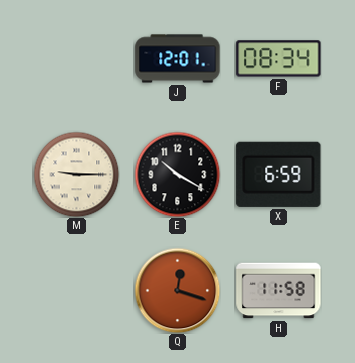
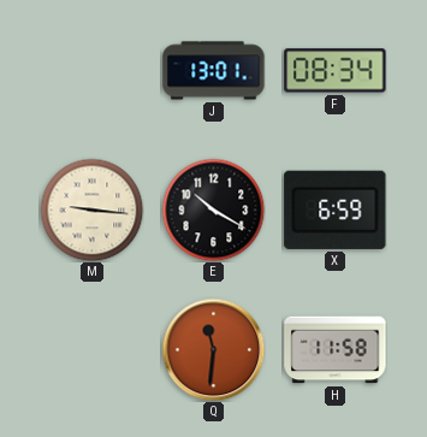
J: 12:01 -> 13:01
M: 9:15 -> 9:16
Q: 12:18 -> 11:31
